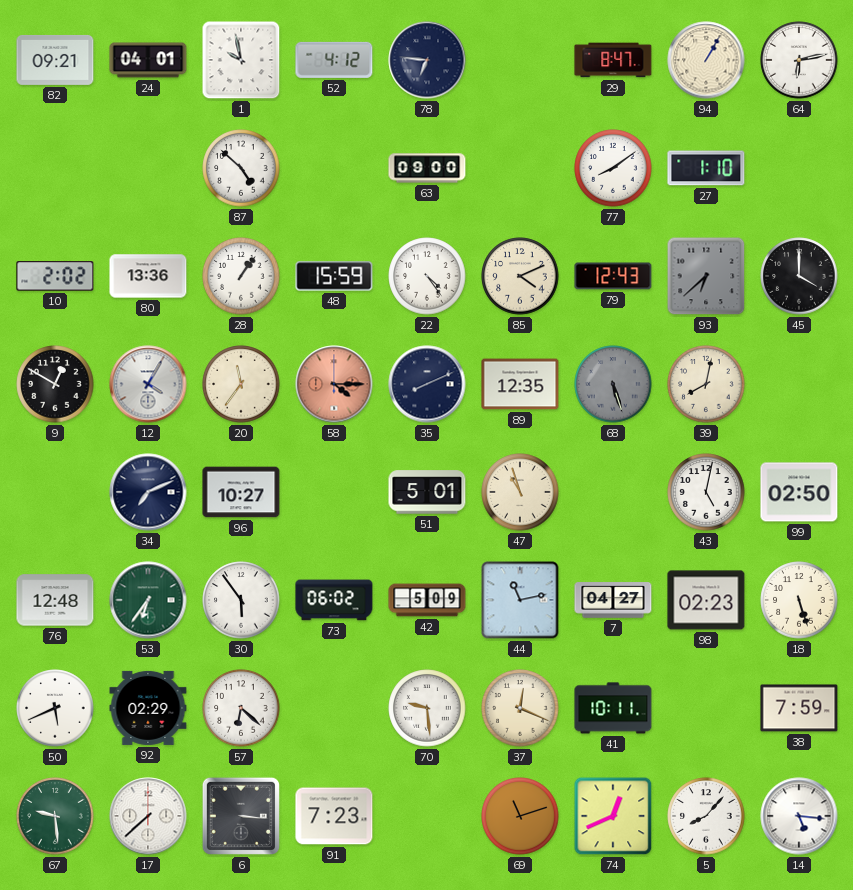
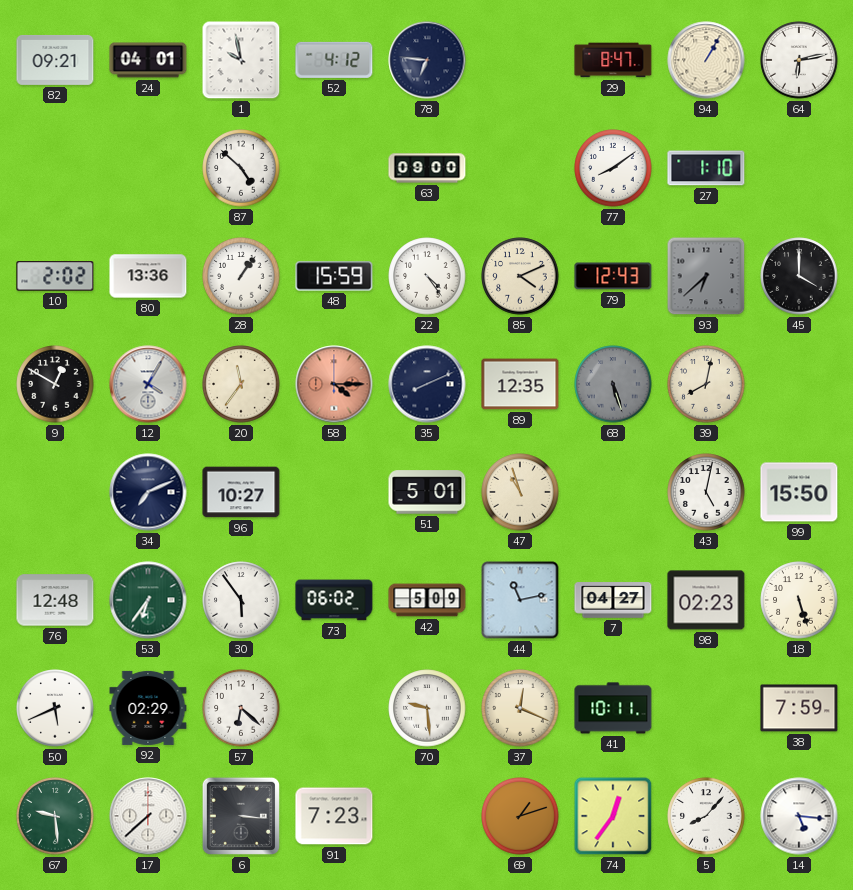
99: 02:50 -> 15:50
69: 11:12 -> 1:12
74: 12:41 -> 12:36
